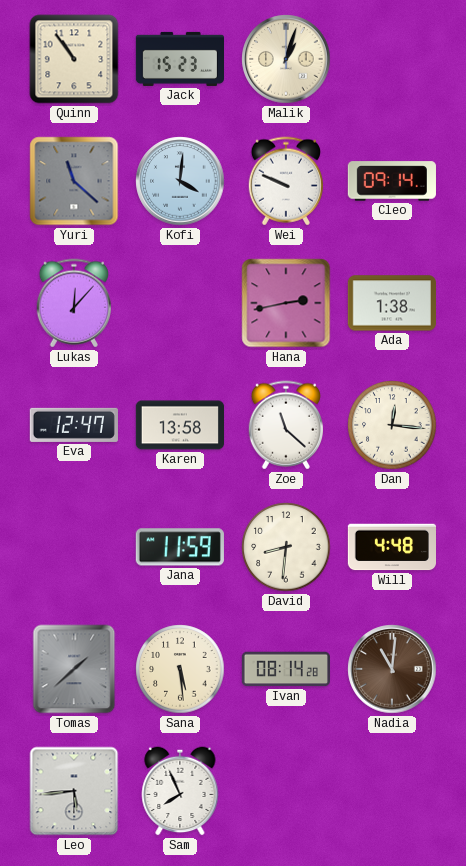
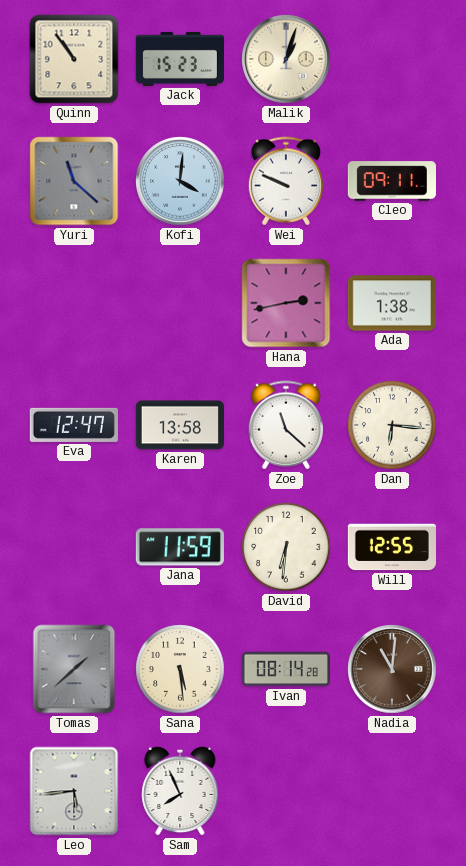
Cleo: 09:14 -> 09:11
Lukas: 12:07 -> none
Dan: 12:16 -> 6:16
David: 8:31 -> 6:31
Will: 4:48 -> 12:55
